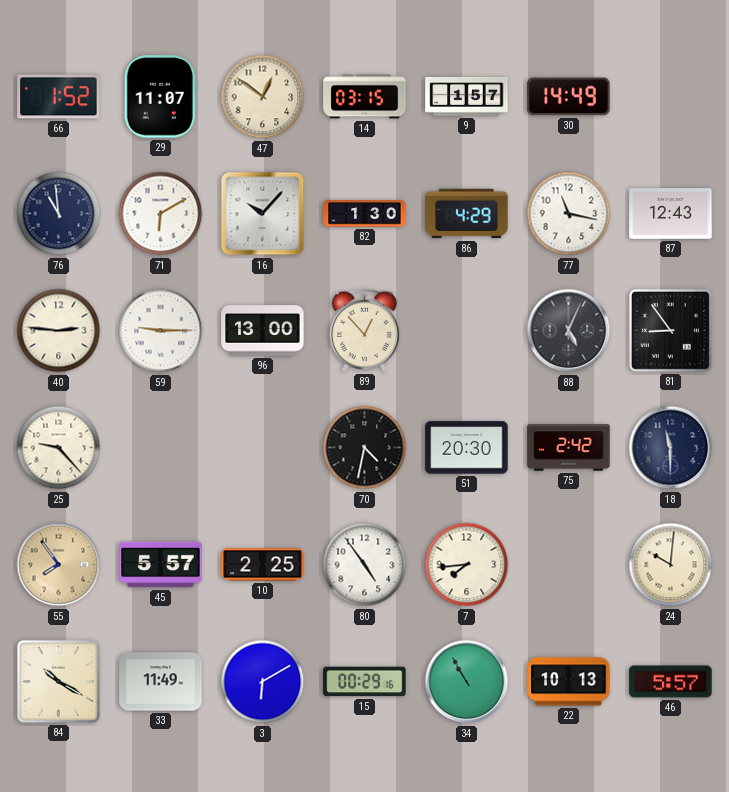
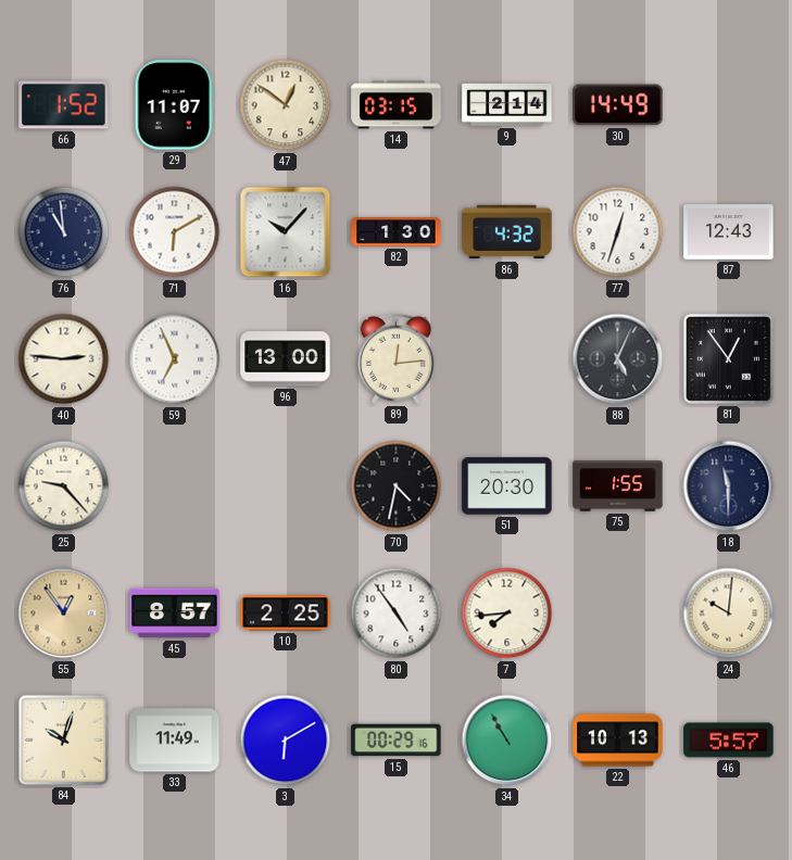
9: 1:57 -> 2:14
86: 4:29 -> 4:32
77: 11:17 -> 12:33
59: 9:15 -> 6:56
89: 12:53 -> 12:14
81: 8:54 -> 12:54
75: 2:42 -> 1:55
55: 7:54 -> 12:54
45: 5:57 -> 8:57
84: 10:20 -> 10:03
